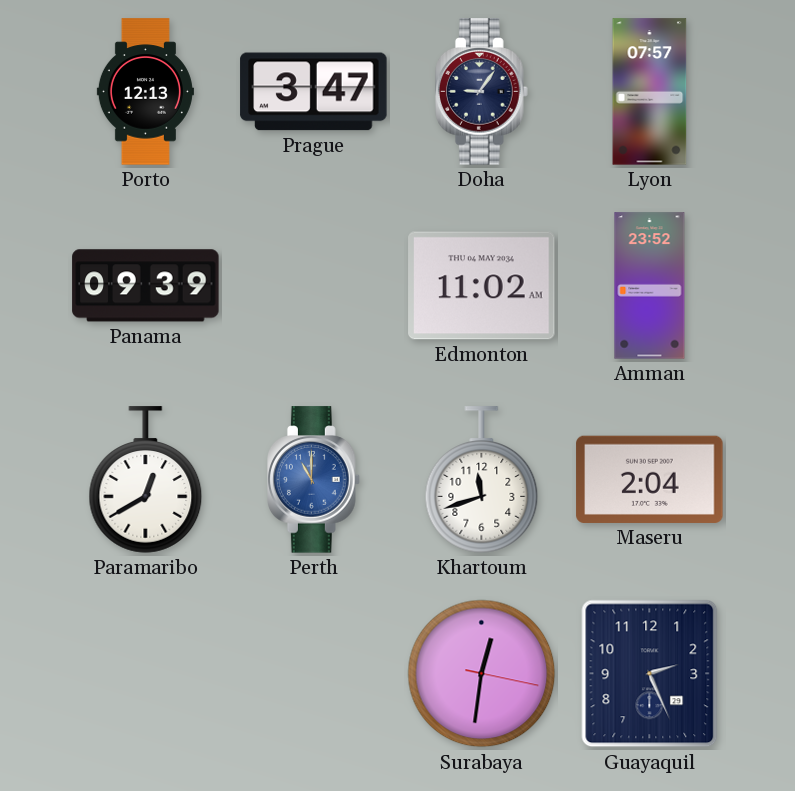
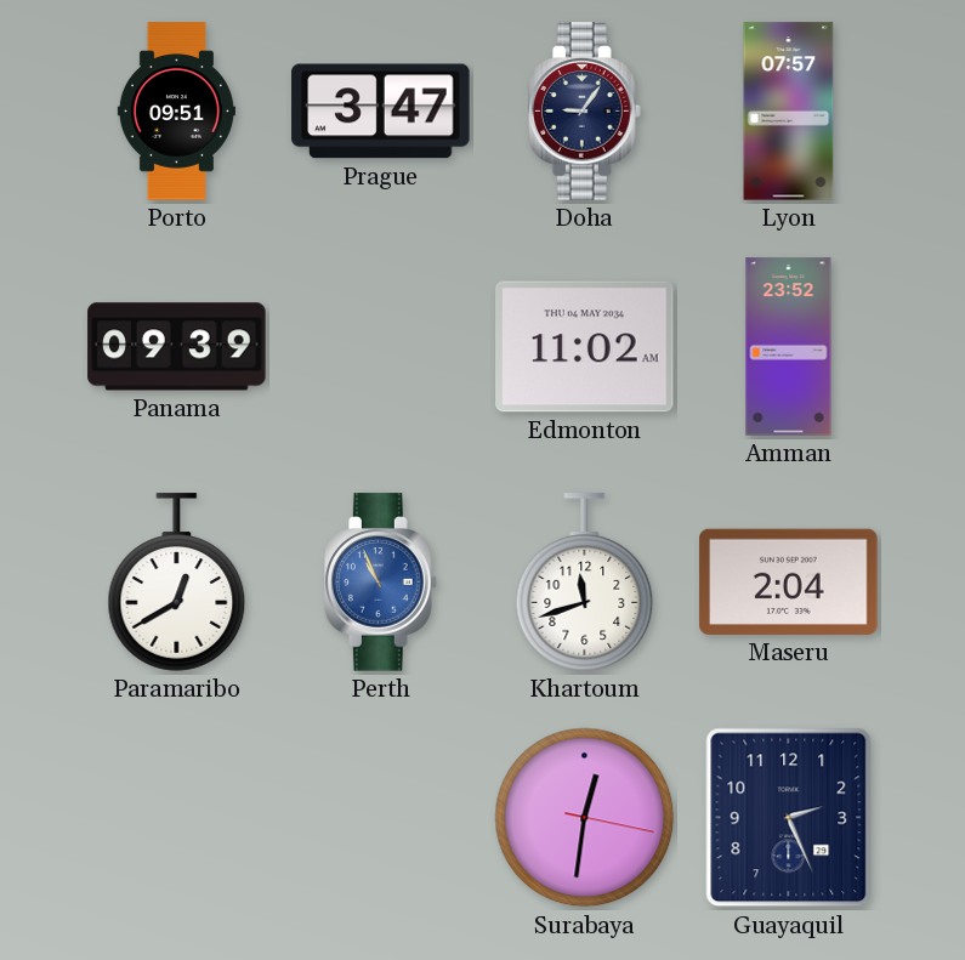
Porto: 12:13 -> 09:51
Perth: 11:00 -> 10:56
